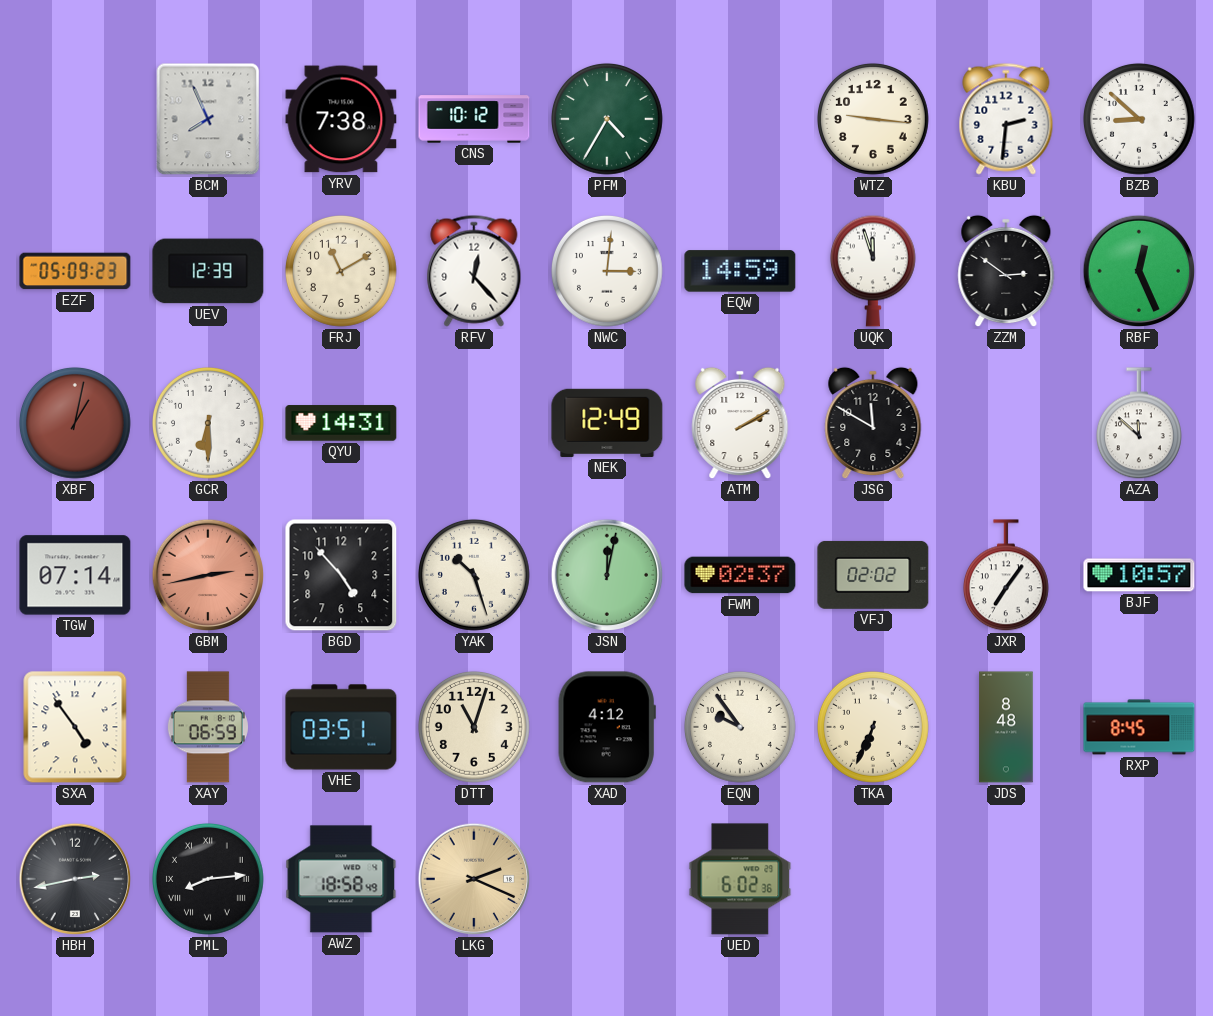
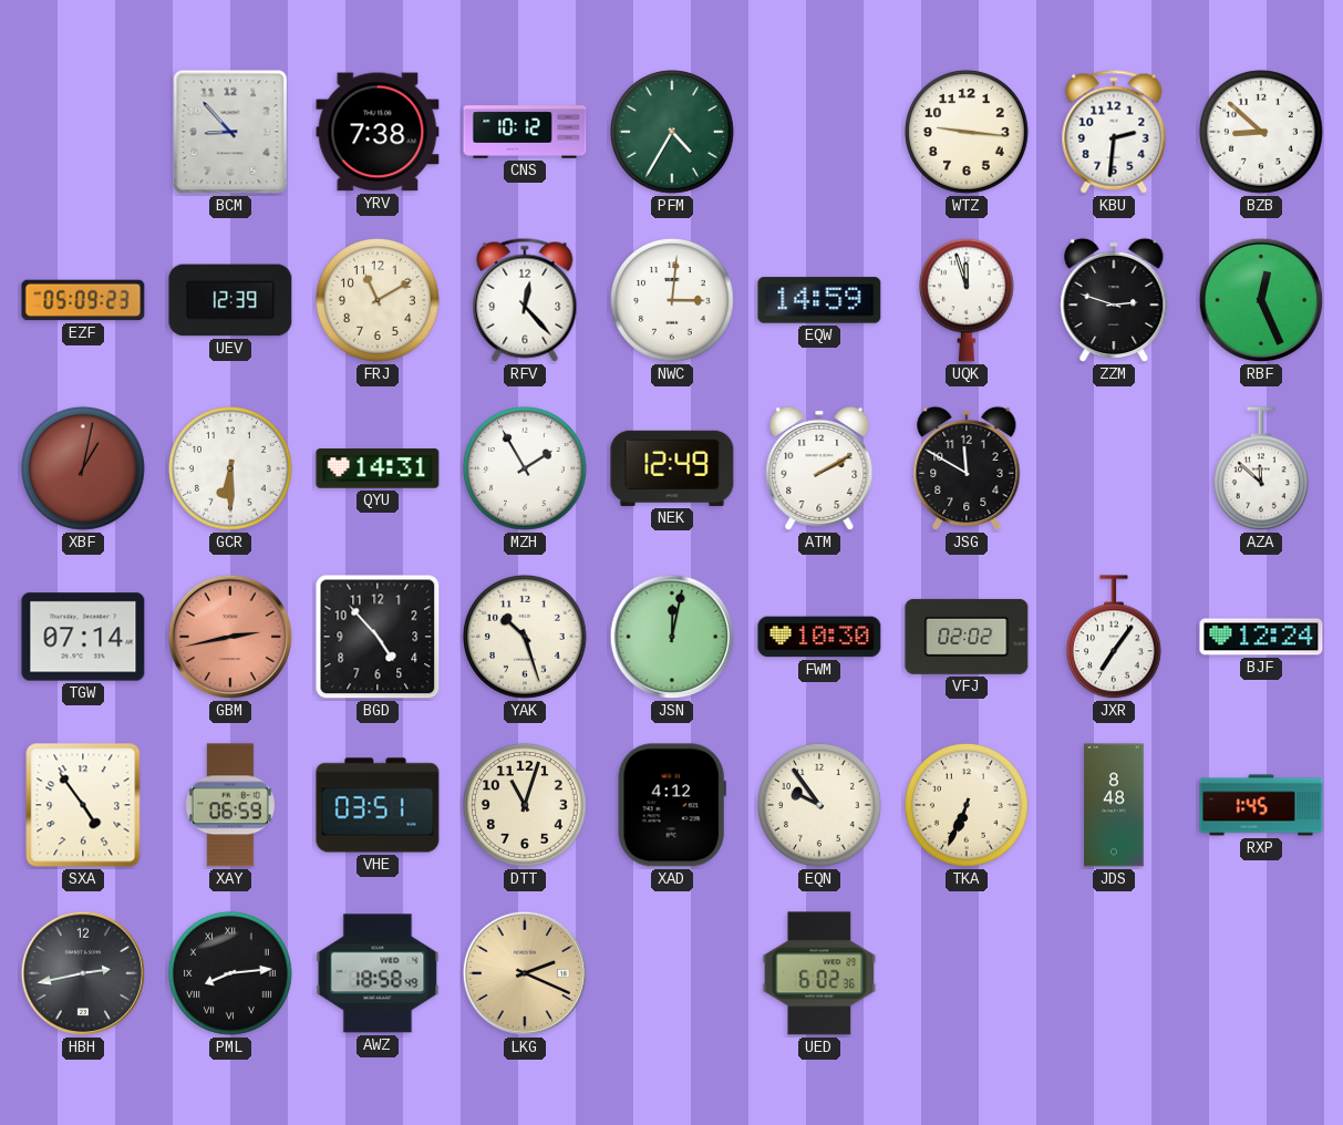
BCM: 7:56 -> 8:53
ZZM: 2:51 -> 2:48
MZH: none -> 1:55
FWM: 02:37 -> 10:30
BJF: 10:57 -> 12:24
RXP: 8:45 -> 1:45
